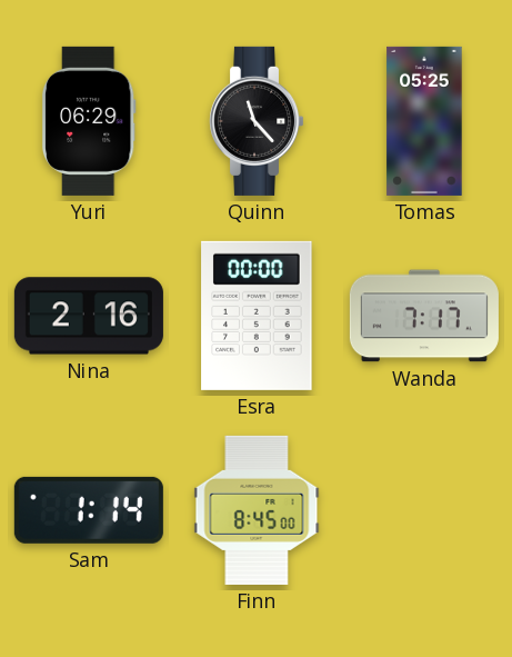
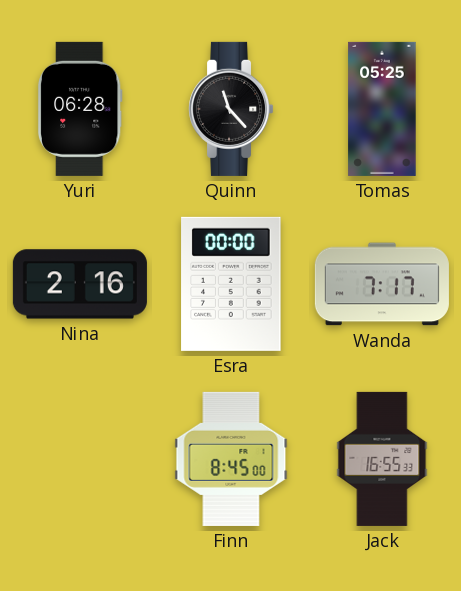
Yuri: 06:29 -> 06:28
Sam: 1:14 -> none
Jack: none -> 16:55
